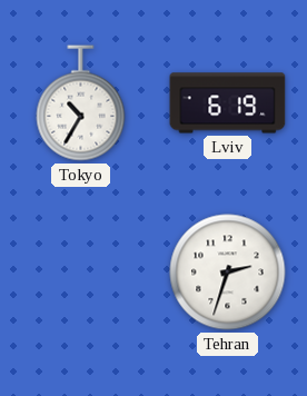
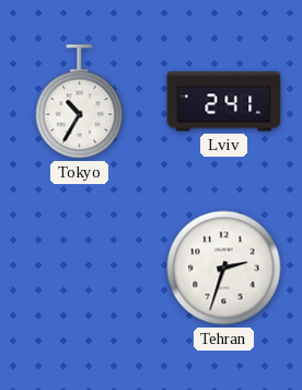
Lviv: 6:19 -> 2:41
